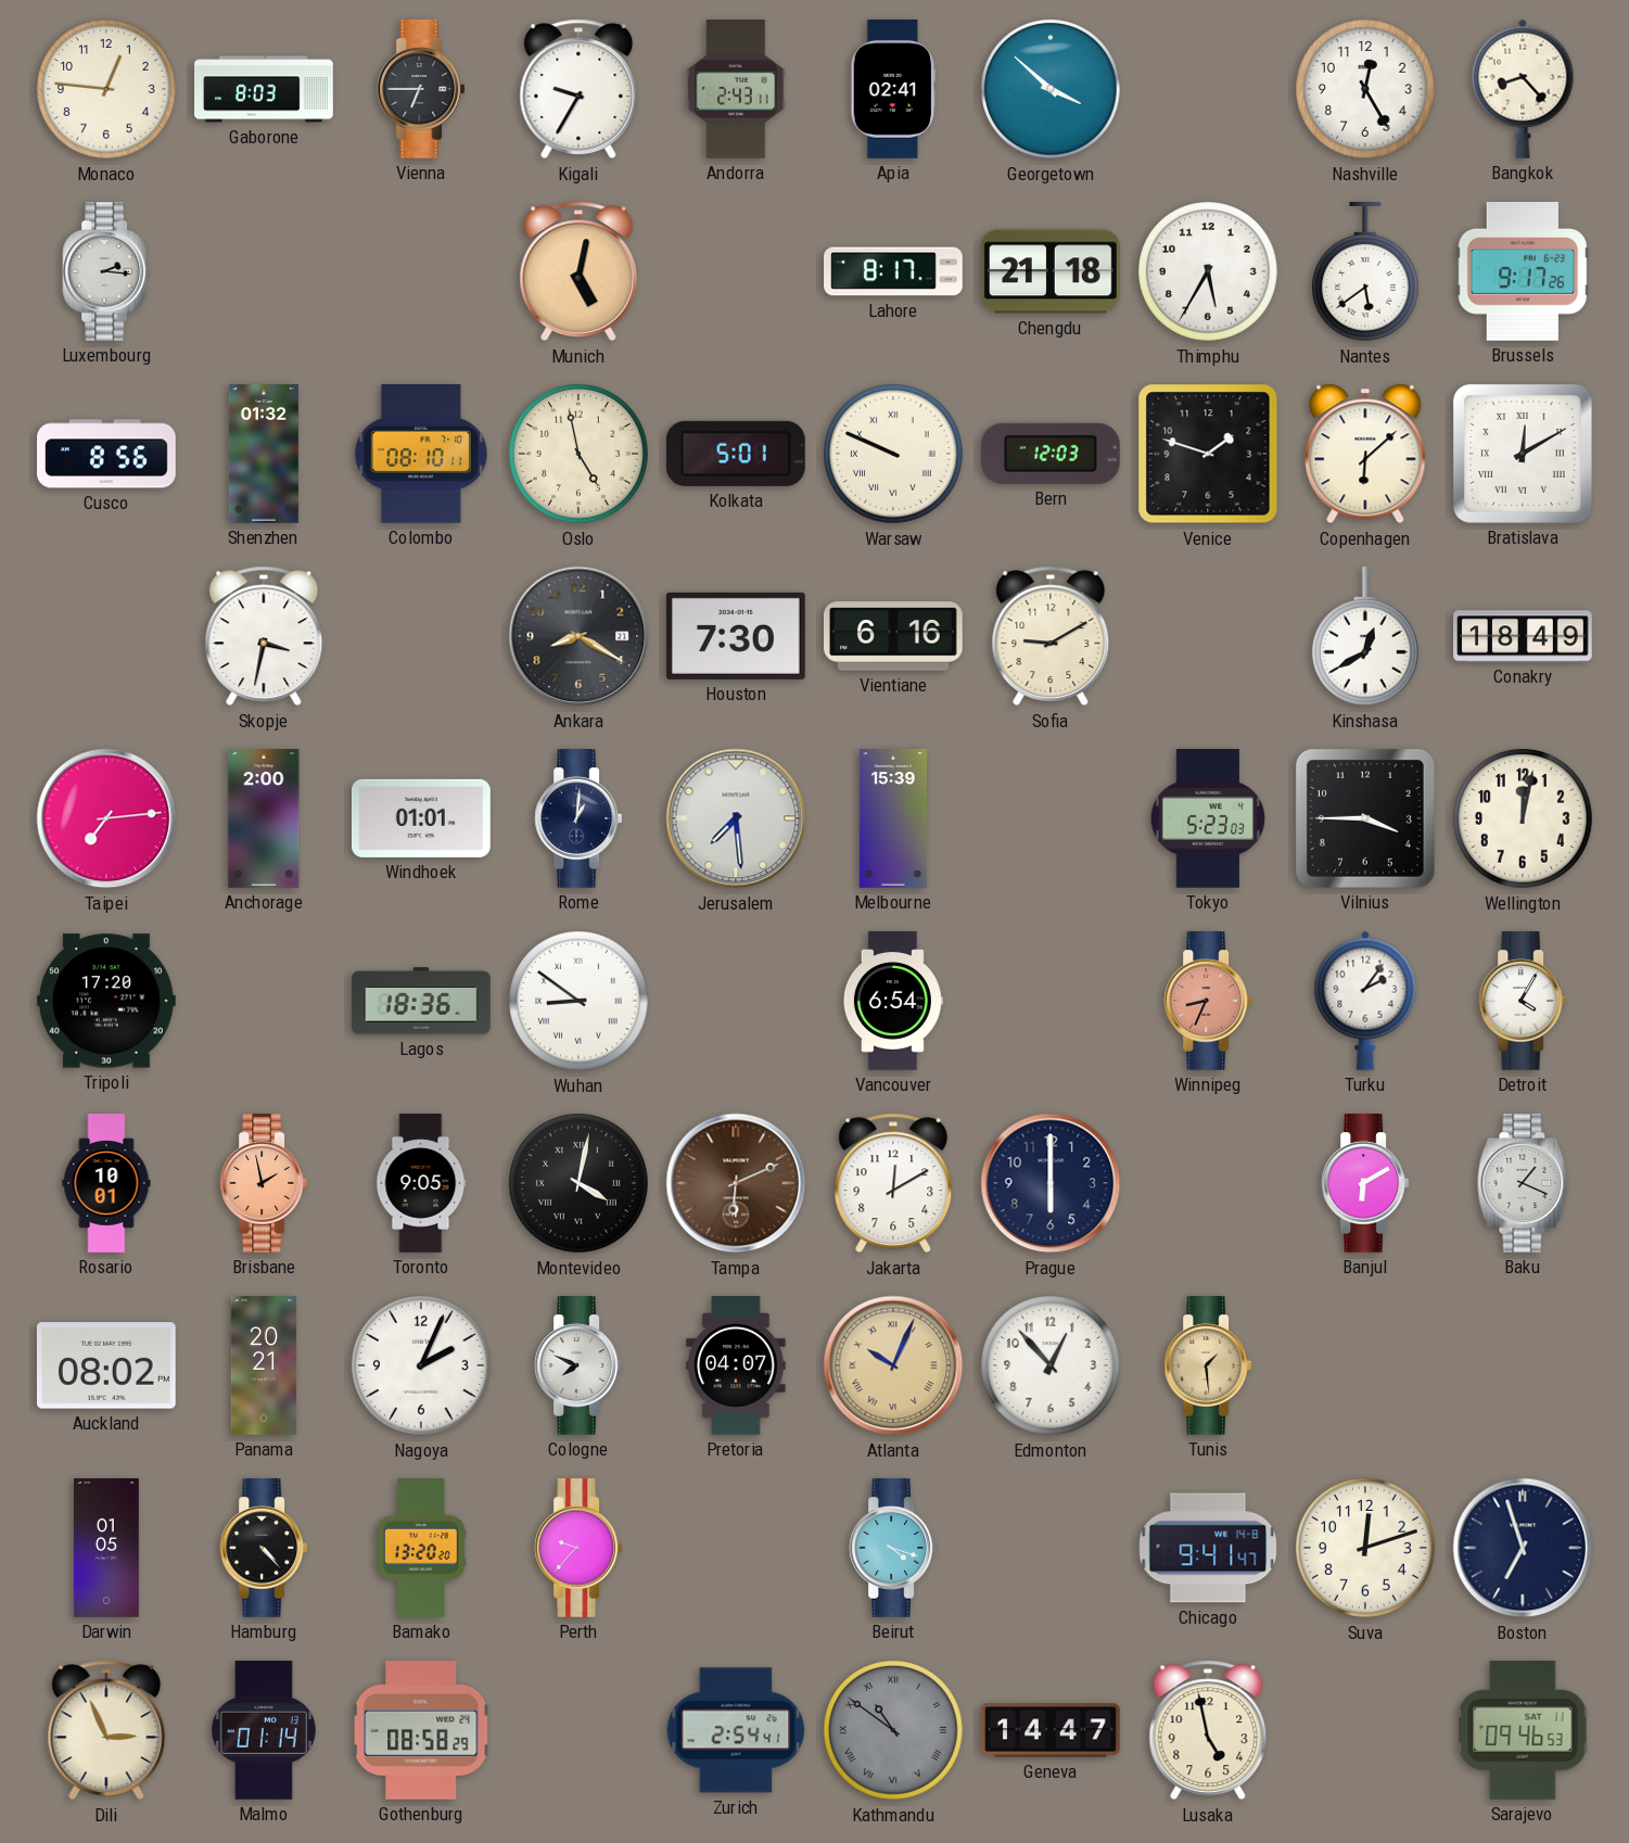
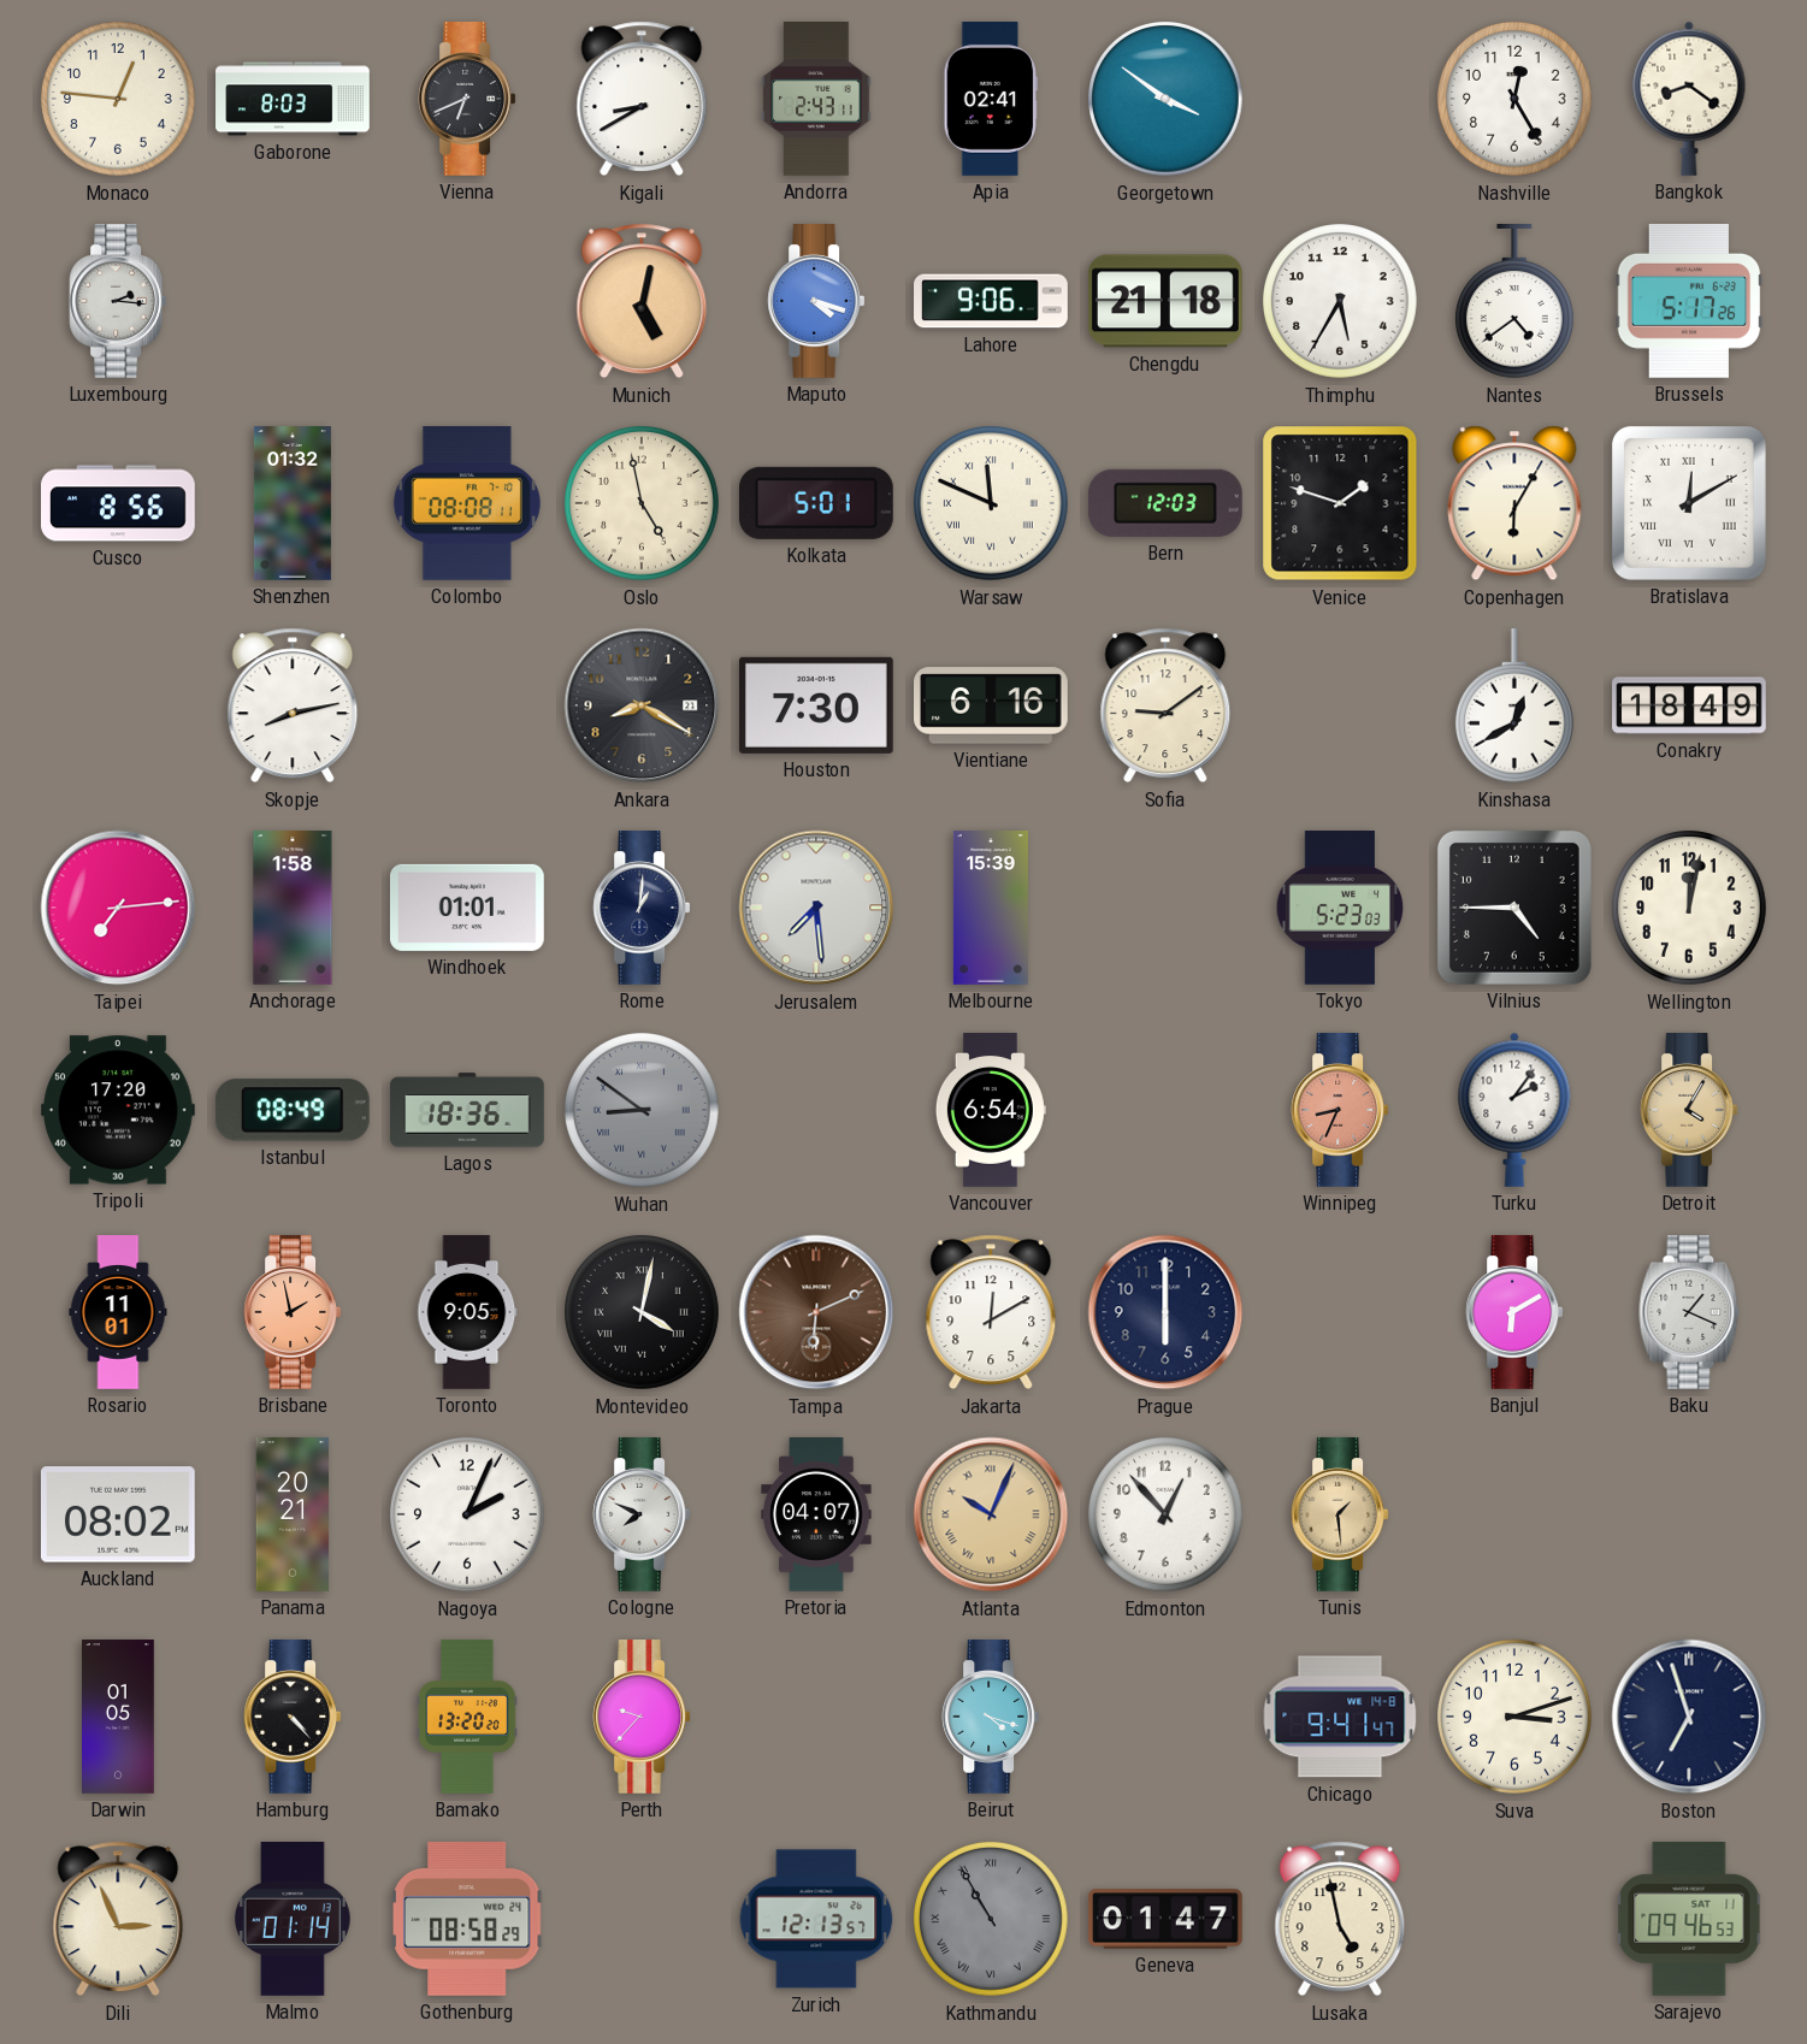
Vienna: 6:45 -> 6:41
Kigali: 9:35 -> 8:40
Georgetown: 3:52 -> 3:51
Bangkok: 8:23 -> 8:21
Maputo: none -> 4:18
Lahore: 8:17 -> 9:06
Nantes: 5:39 -> 4:39
Brussels: 9:17 -> 5:17
Colombo: 08:10 -> 08:08
Warsaw: 9:49 -> 11:49
Copenhagen: 6:08 -> 6:05
Skopje: 3:32 -> 8:13
Sofia: 9:10 -> 9:09
Anchorage: 2:00 -> 1:58
Vilnius: 3:45 -> 4:45
Istanbul: none -> 08:49
Wuhan dial: white -> grey
Detroit dial: white -> champagne
Rosario: 10:01 -> 11:01
Suva: 12:12 -> 3:12
Zurich: 2:54 -> 12:13
Kathmandu: 10:51 -> 10:55
Geneva: 14:47 -> 01:47
